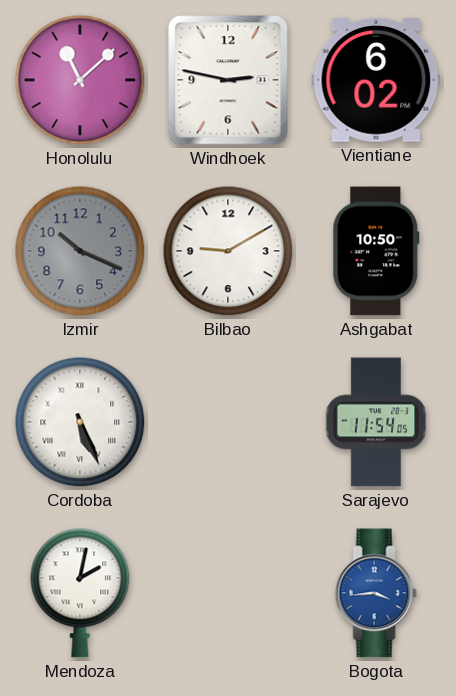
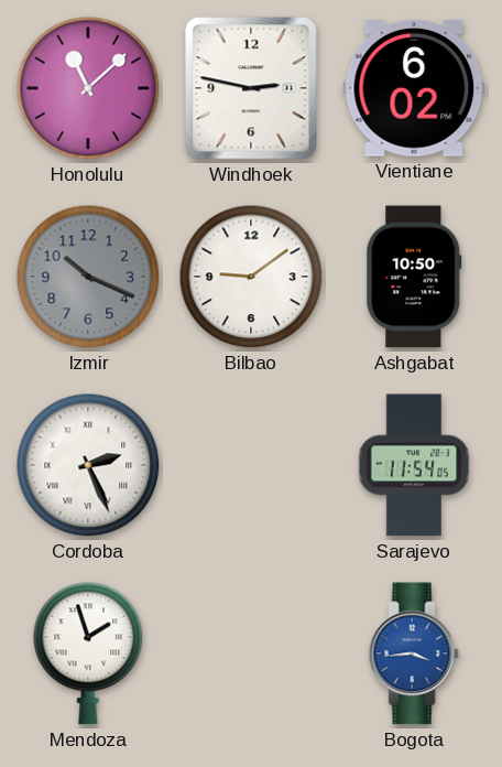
Bilbao: 9:10 -> 9:09
Cordoba: 5:26 -> 2:26
Mendoza: 2:02 -> 1:57
